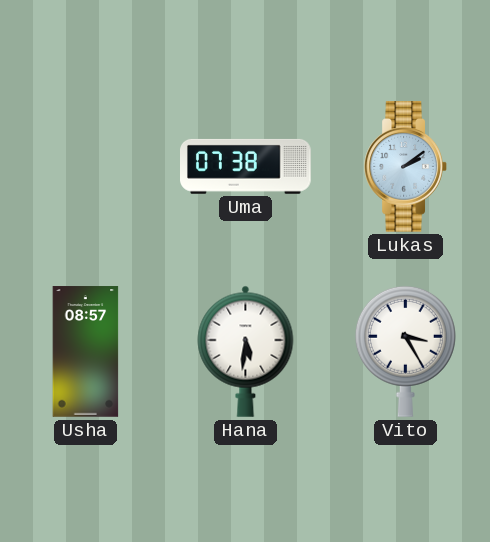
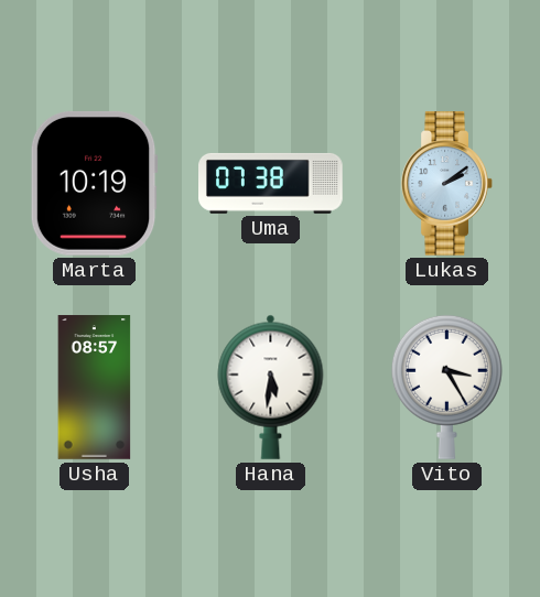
Marta: none -> 10:19
